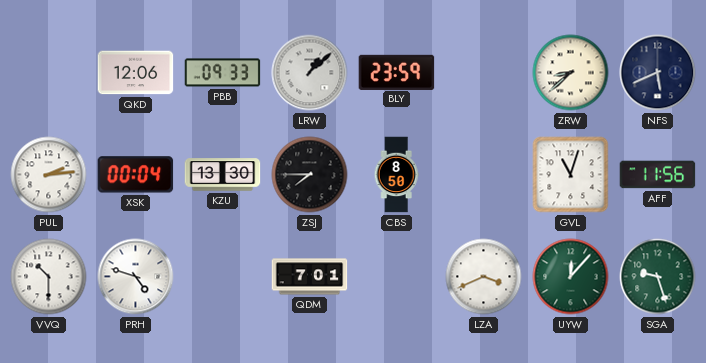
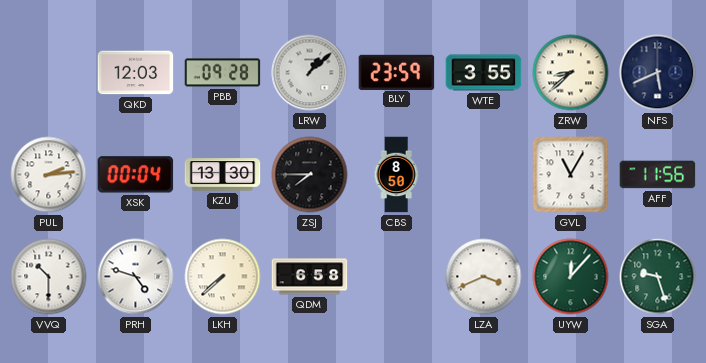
QKD: 12:06 -> 12:03
PBB: 09:33 -> 09:28
WTE: none -> 3:55
GVL: 11:03 -> 11:05
LKH: none -> 7:38
QDM: 7:01 -> 6:58
